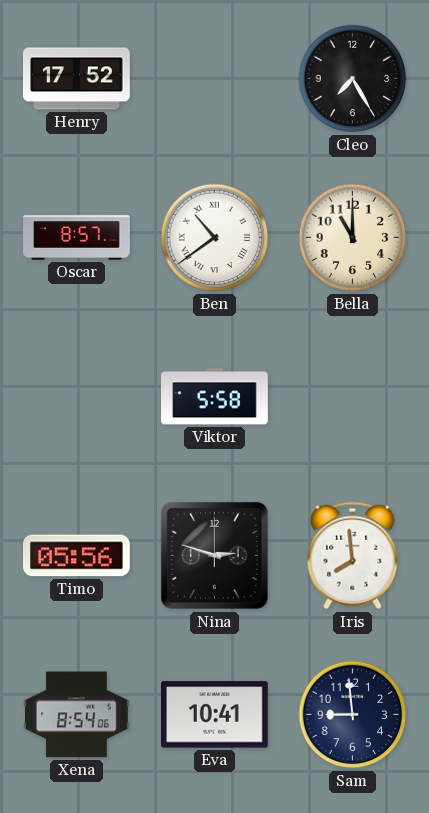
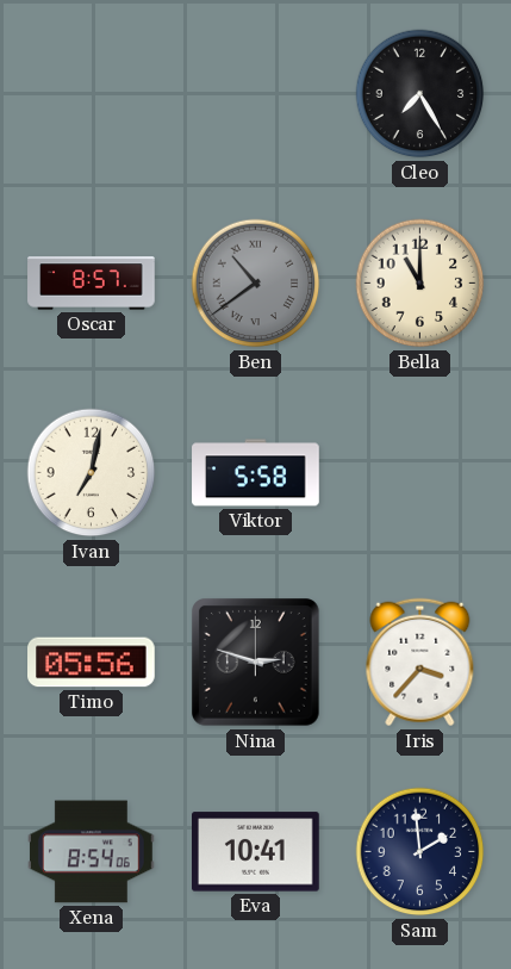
Henry: 17:52 -> none
Ben dial: white -> grey
Ivan: none -> 7:02
Iris: 7:59 -> 3:37
Sam: 8:59 -> 1:59
